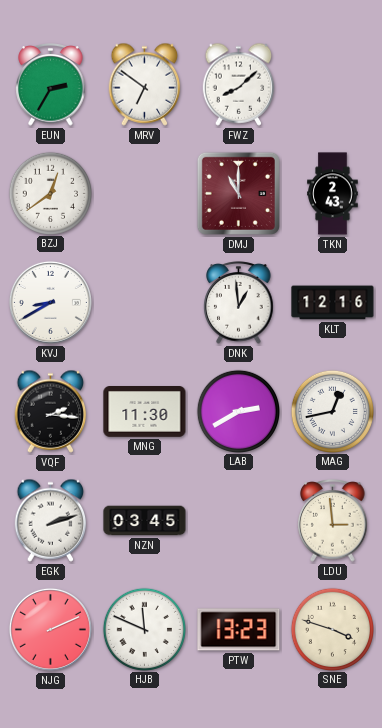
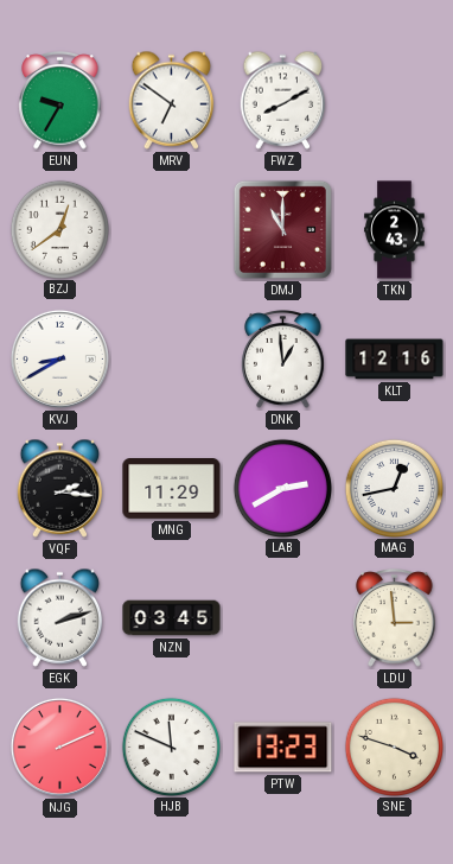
EUN: 2:35 -> 9:35
FWZ: 8:08 -> 8:10
MNG: 11:30 -> 11:29
